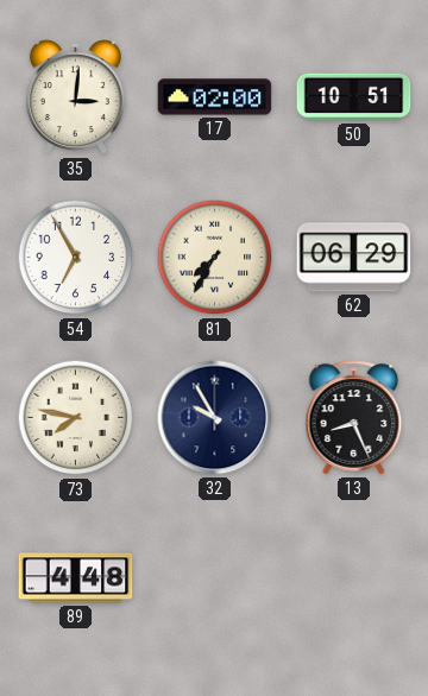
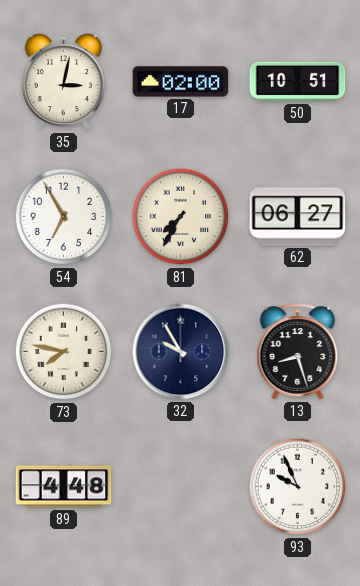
35: 3:01 -> 3:02
62: 06:29 -> 06:27
13: 8:26 -> 8:27
93: none -> 9:56
